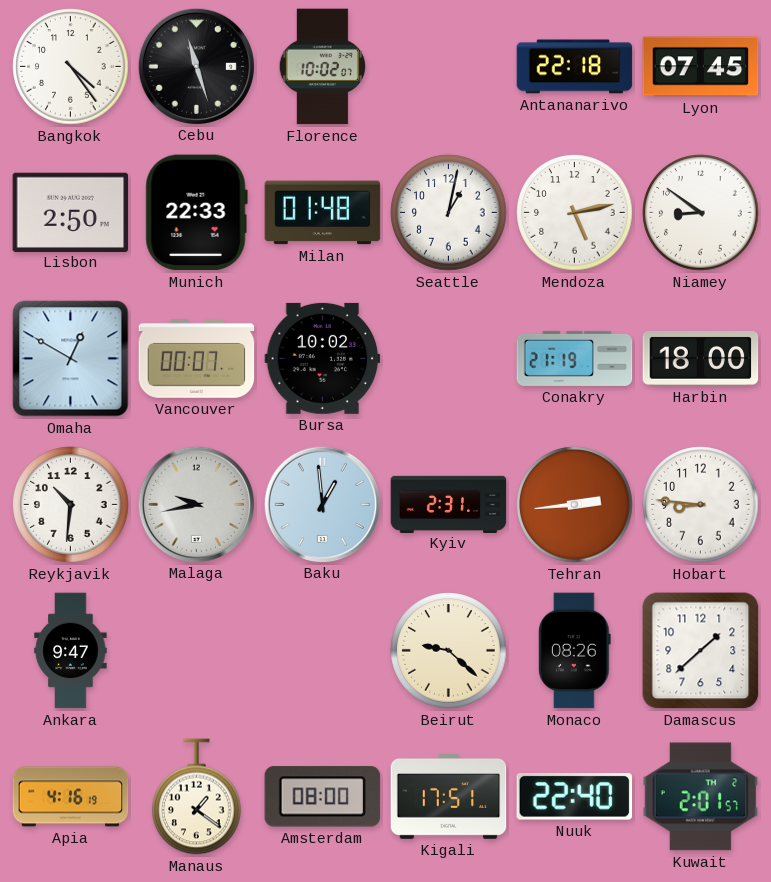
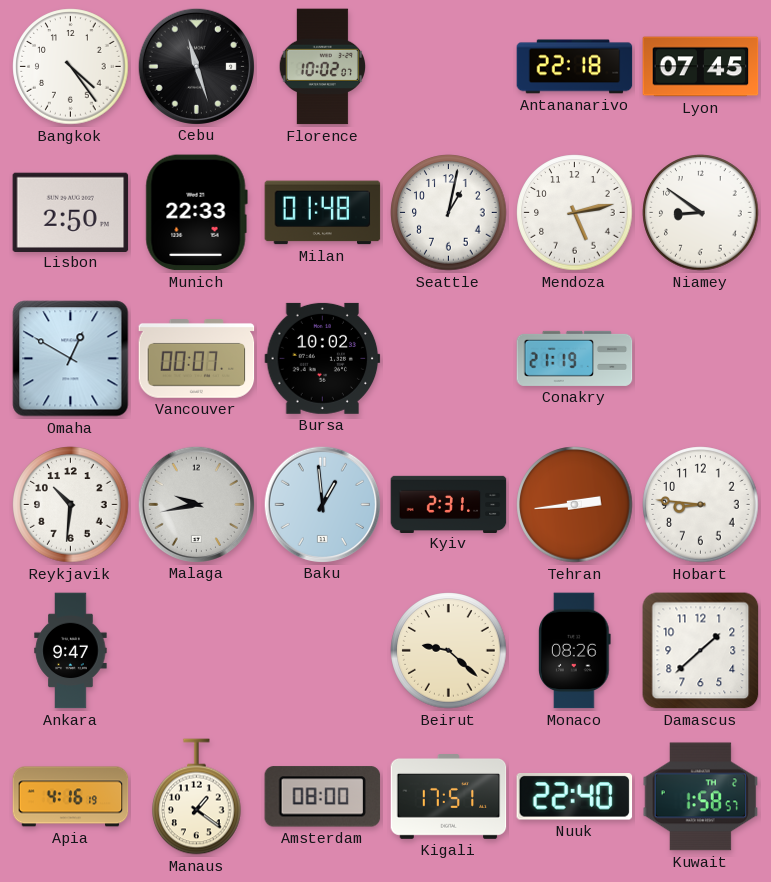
Harbin: 18:00 -> none
Kuwait: 2:01 -> 1:58
